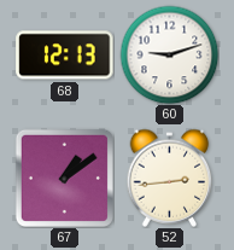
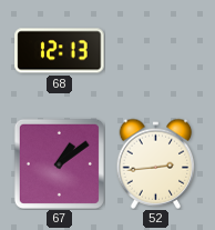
60: 9:12 -> none
